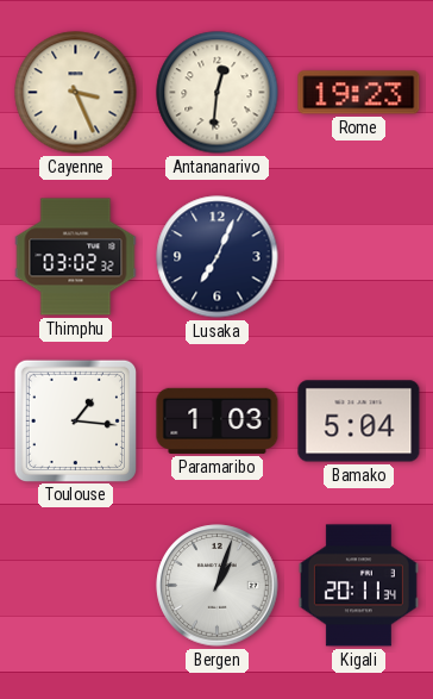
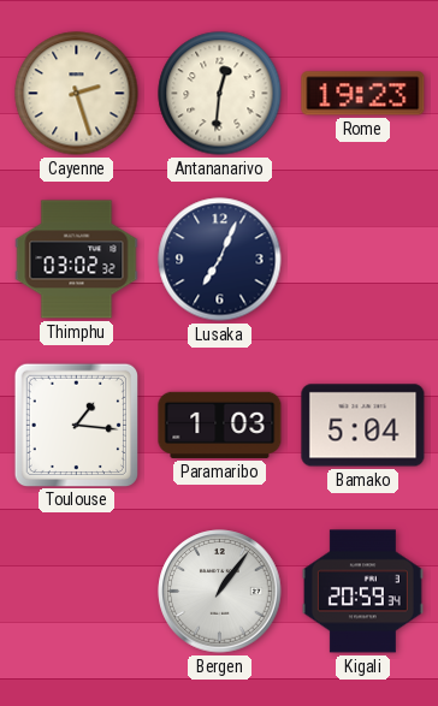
Cayenne: 3:26 -> 2:27
Bergen: 1:03 -> 1:06
Kigali: 20:11 -> 20:59
